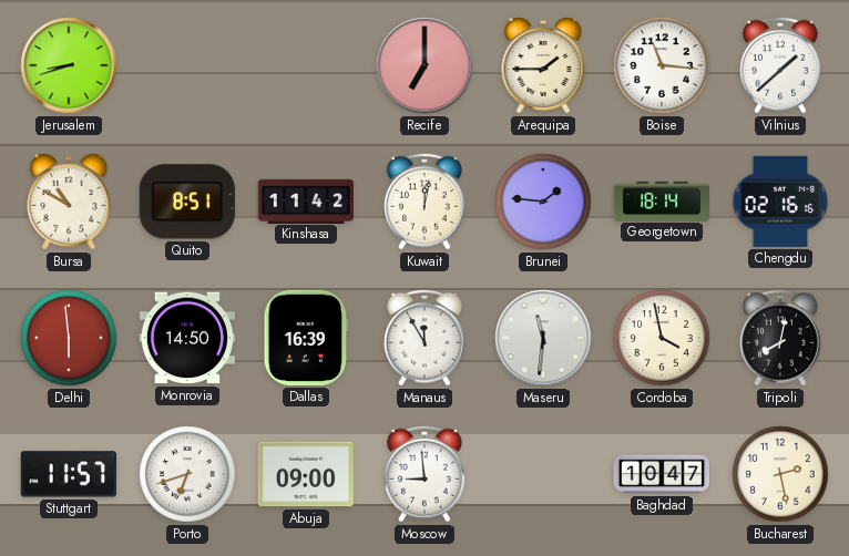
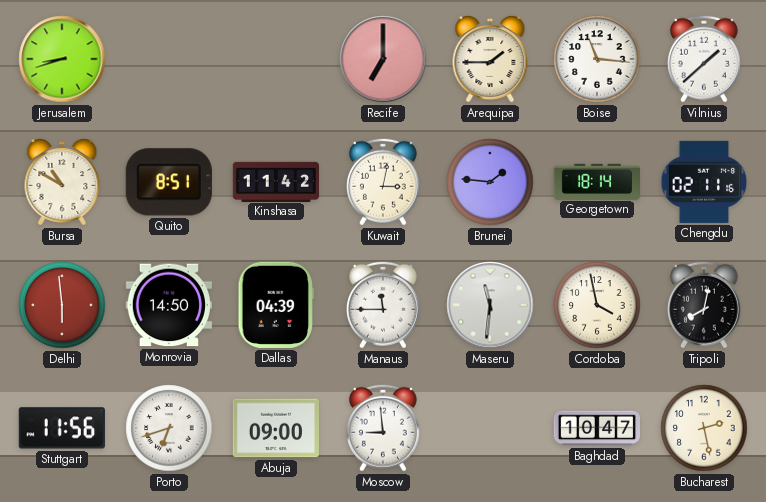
Kuwait: 12:02 -> 3:02
Chengdu: 02:16 -> 02:11
Dallas: 16:39 -> 04:39
Manaus: 11:55 -> 11:45
Stuttgart: 11:57 -> 11:56
